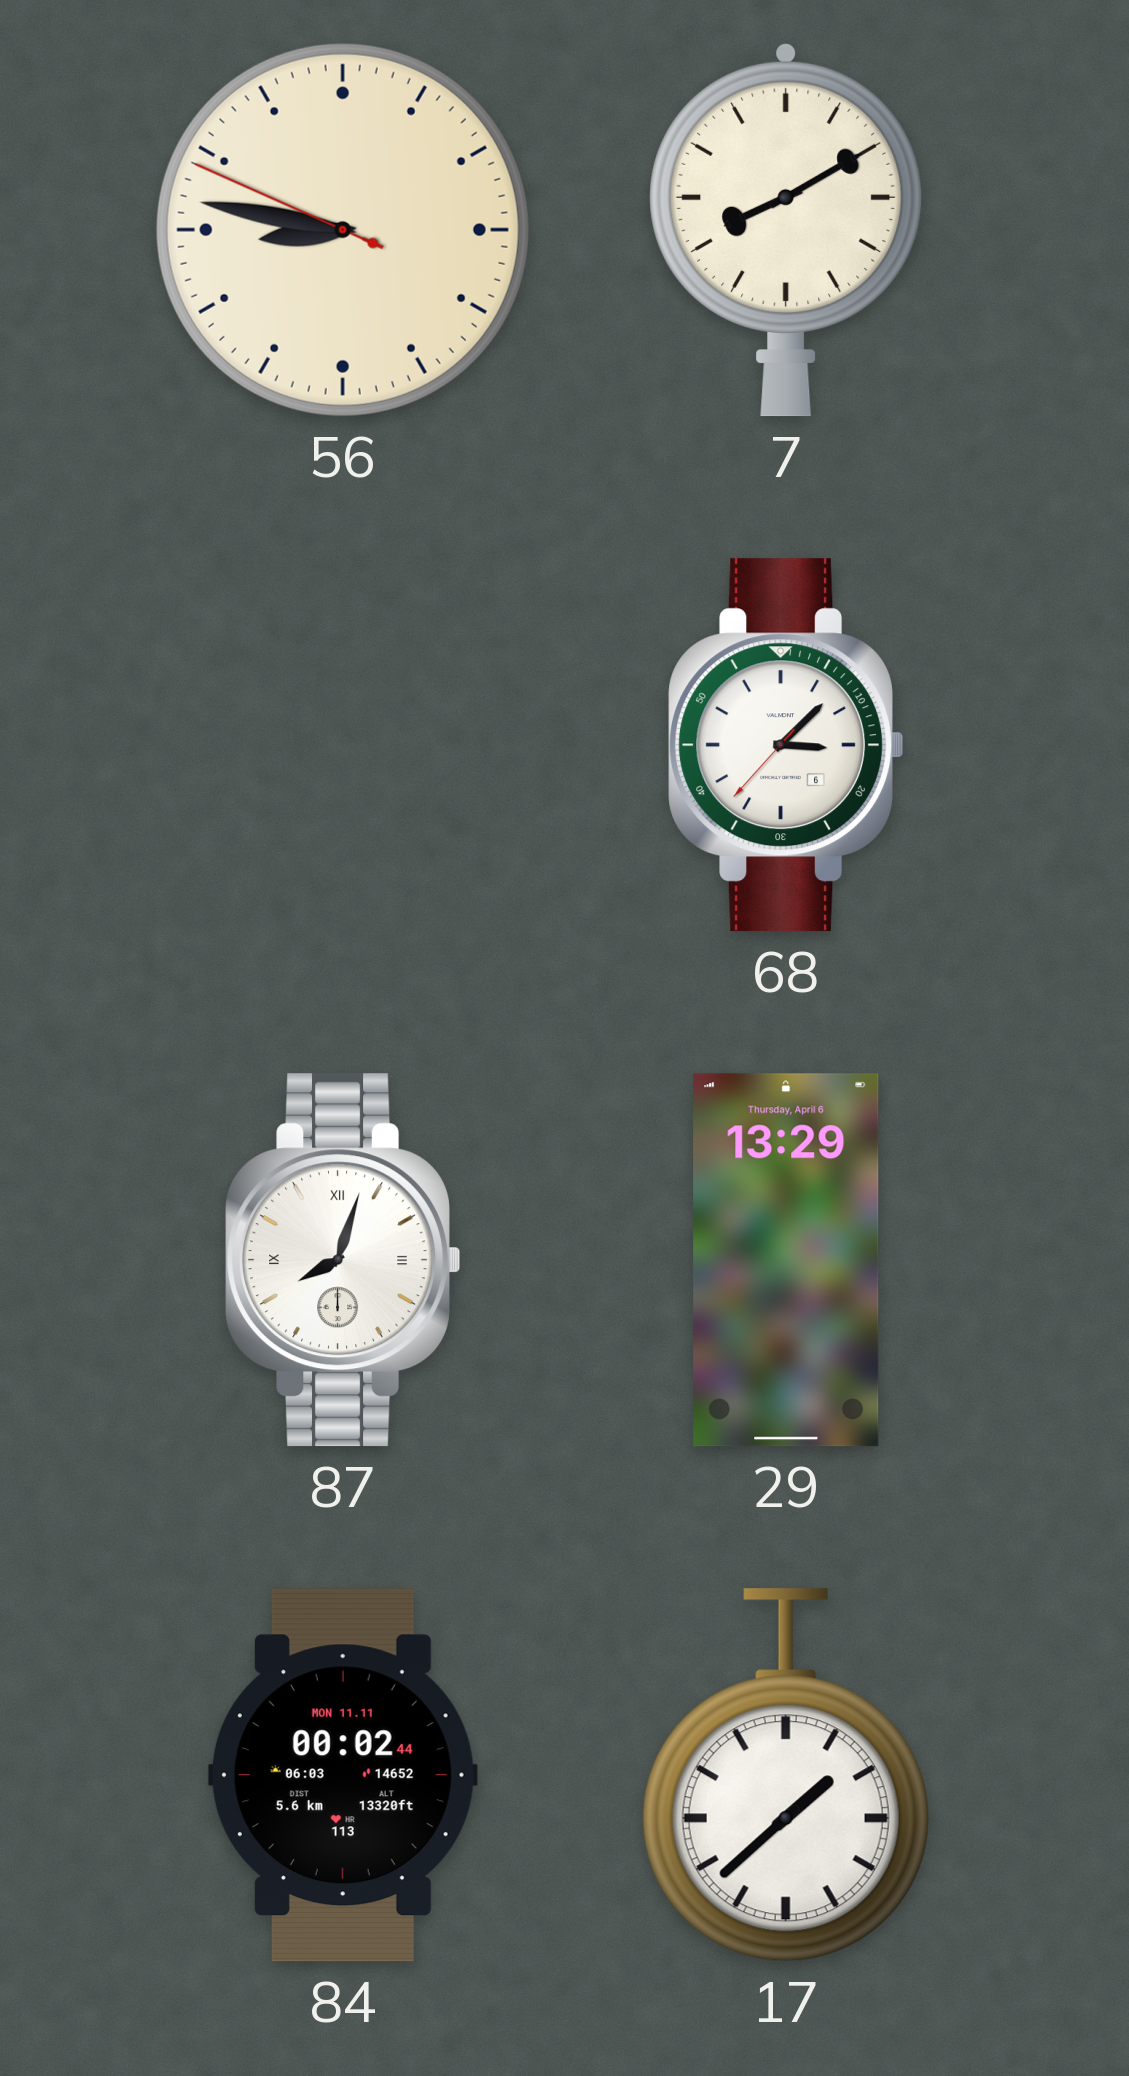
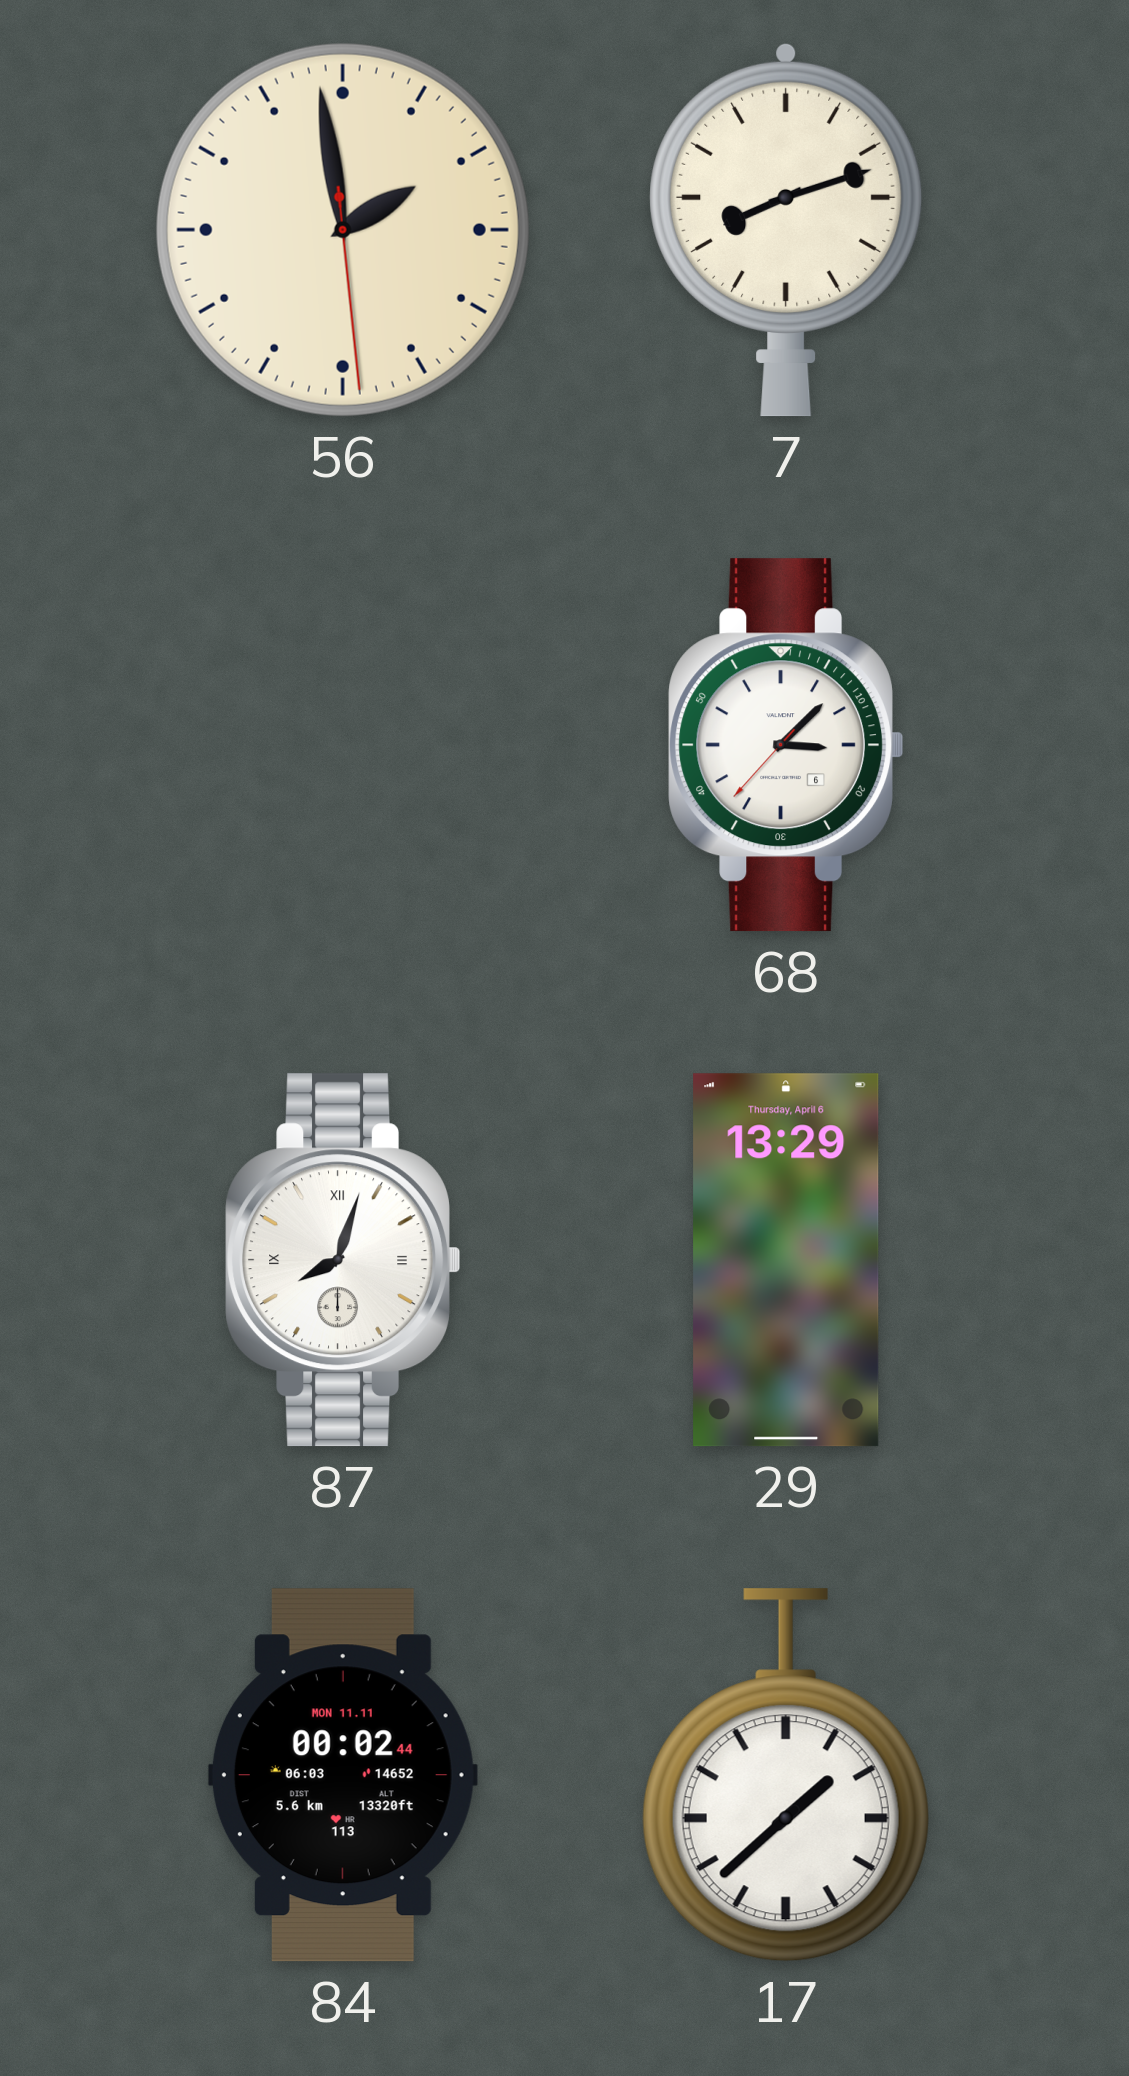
56: 8:46 -> 1:58
7: 8:10 -> 8:12
